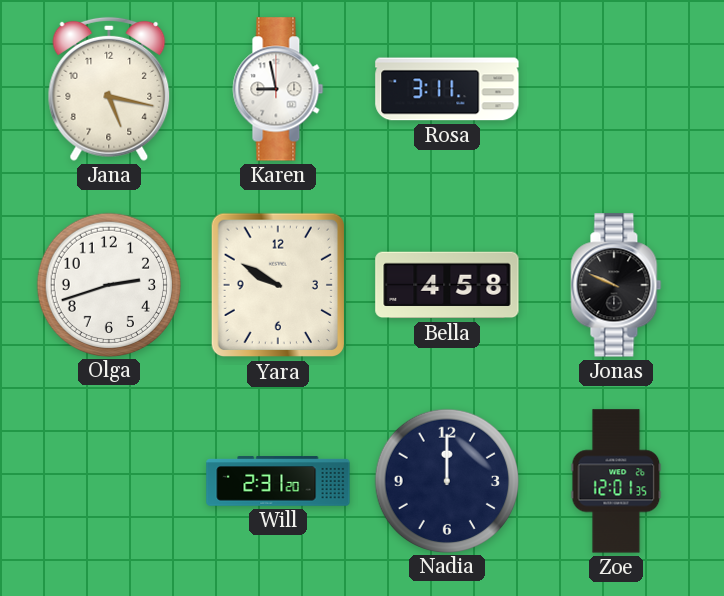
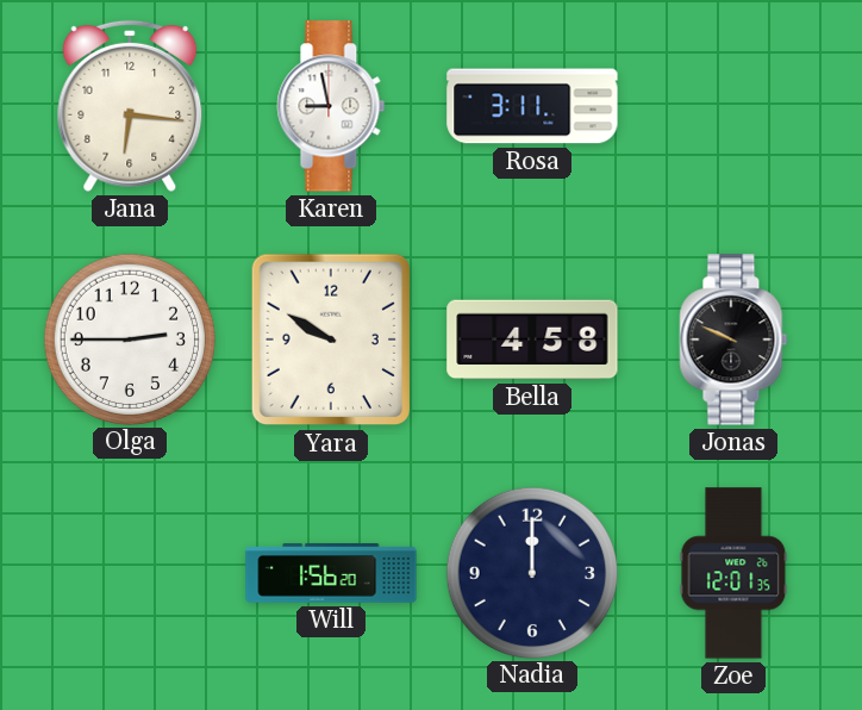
Jana: 5:17 -> 6:16
Olga: 2:42 -> 2:45
Will: 2:31 -> 1:56
